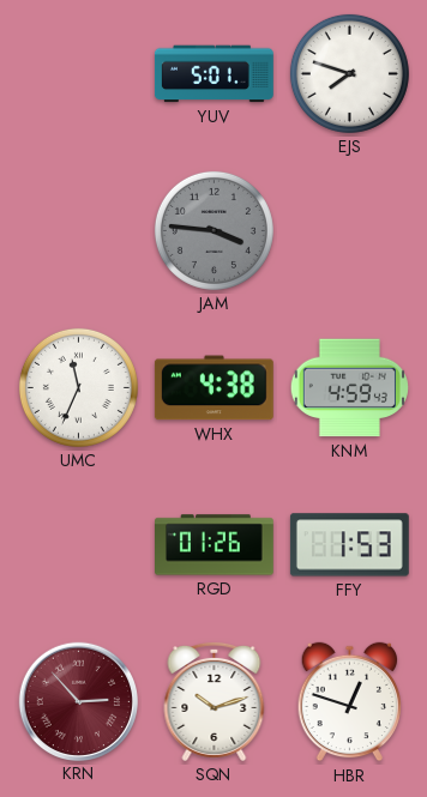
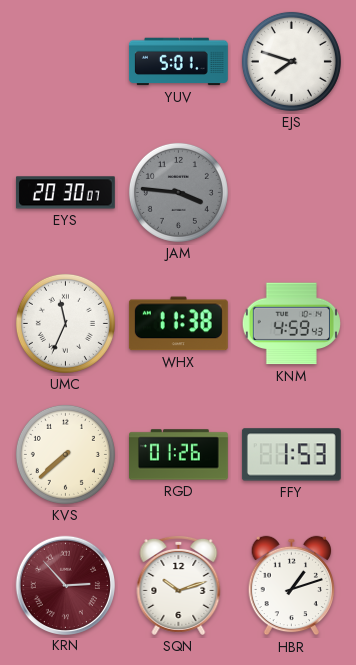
EYS: none -> 20:30
WHX: 4:38 -> 11:38
KVS: none -> 7:38
HBR: 12:48 -> 1:12
